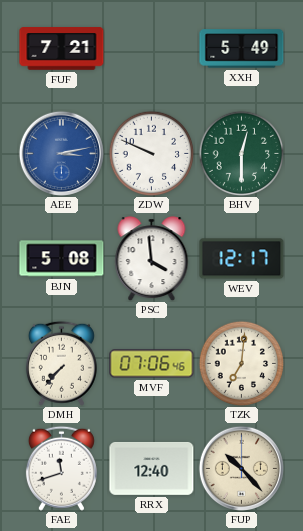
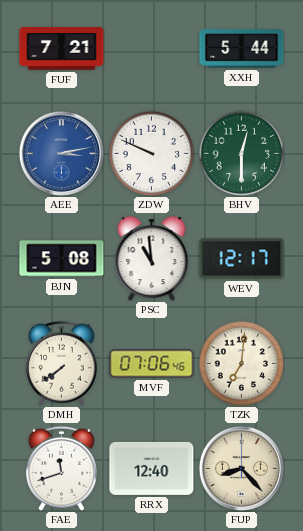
XXH: 5:49 -> 5:44
PSC: 3:59 -> 10:59
DMH: 7:37 -> 7:39
FUP: 10:23 -> 8:23
